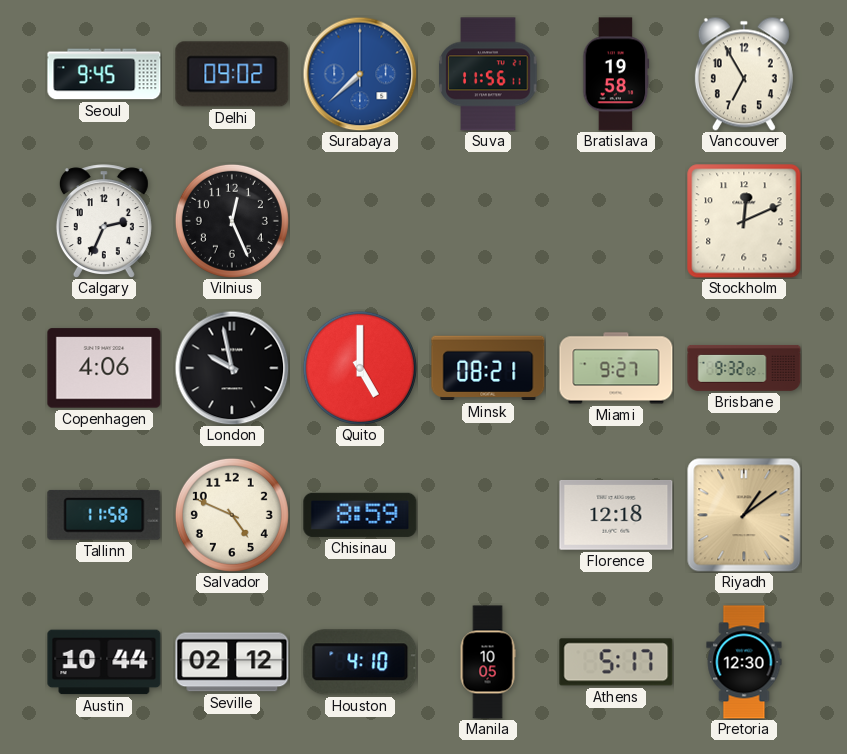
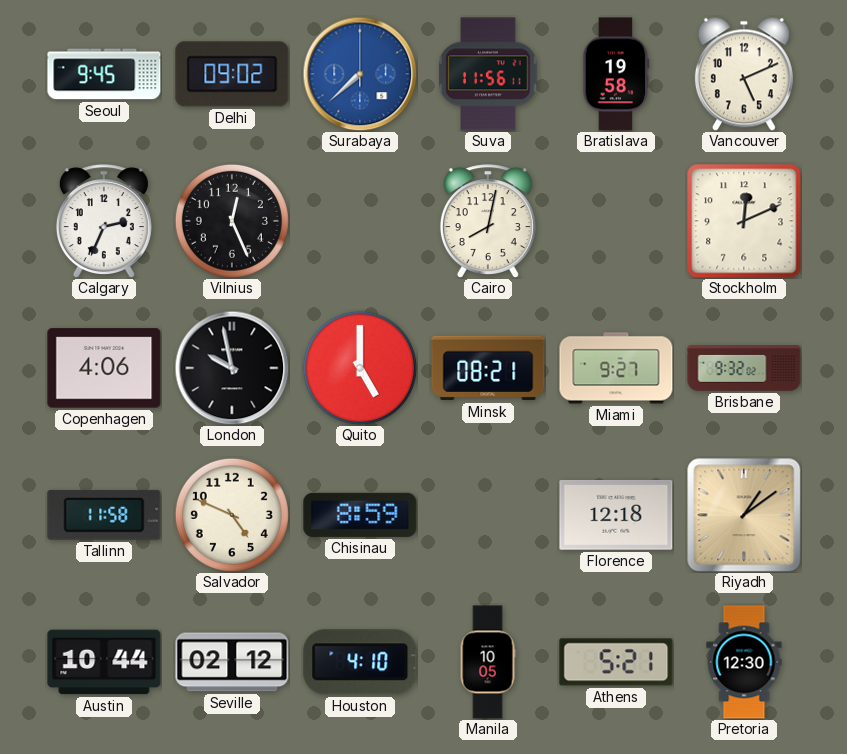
Vancouver: 6:55 -> 5:11
Cairo: none -> 8:02
Athens: 5:17 -> 5:21
